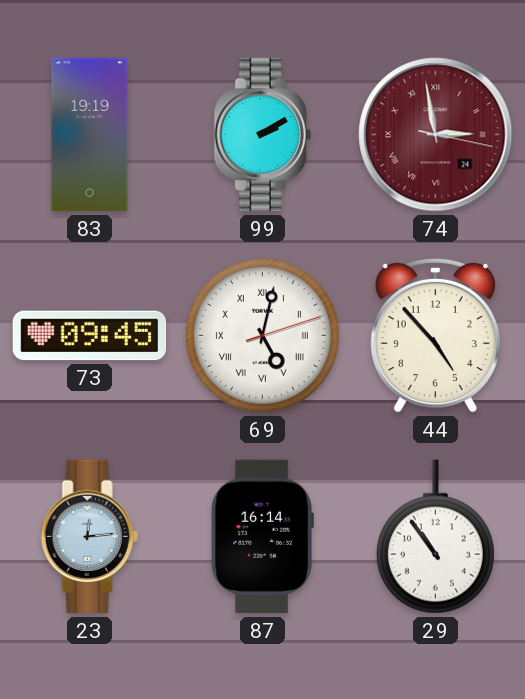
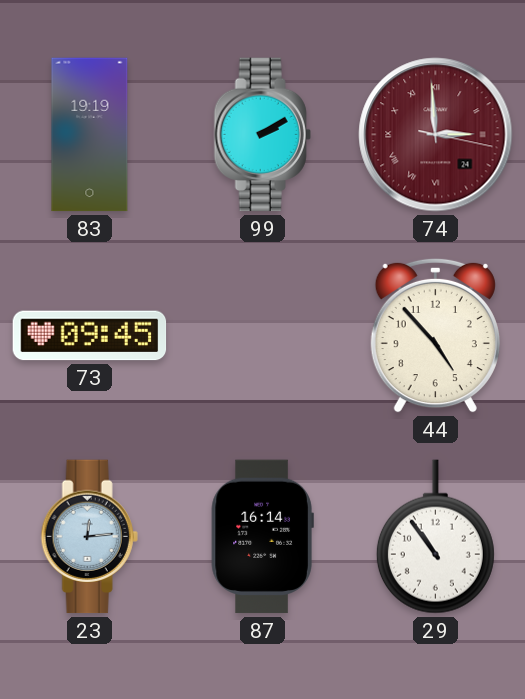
74: 2:58 -> 2:59
69: 5:02 -> none
